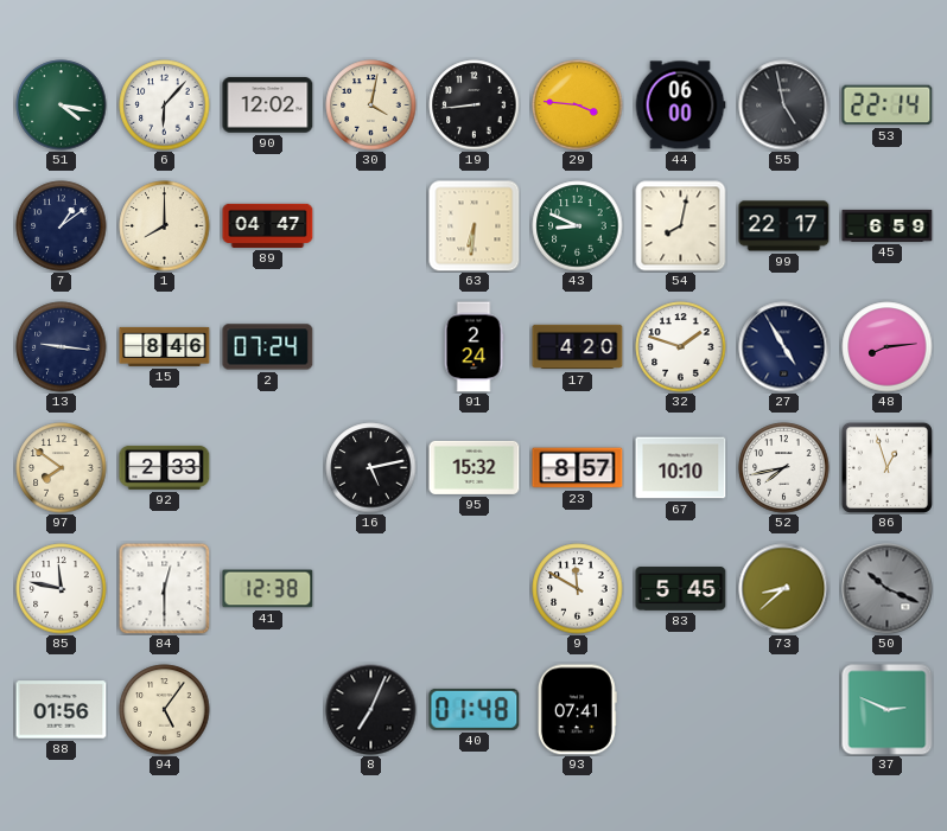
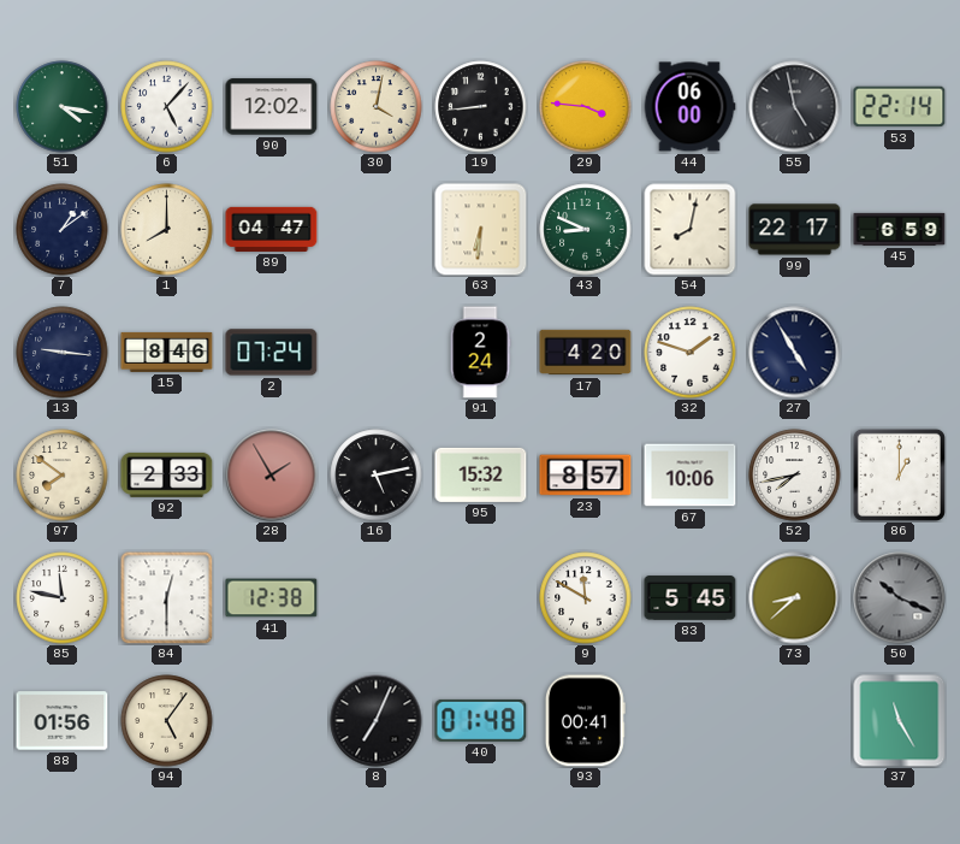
6: 6:07 -> 5:07
48: 8:14 -> none
28: none -> 1:55
67: 10:10 -> 10:06
86: 12:57 -> 1:00
93: 07:41 -> 00:41
37: 2:49 -> 11:25
